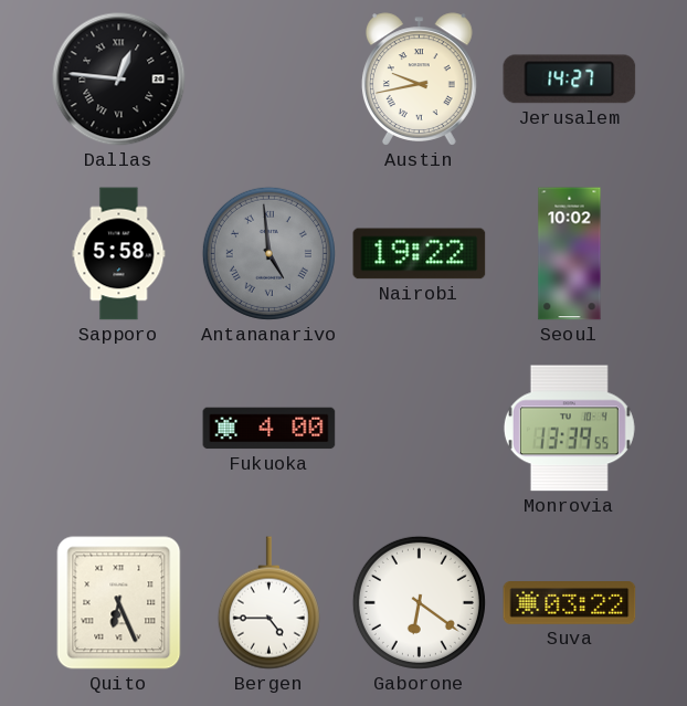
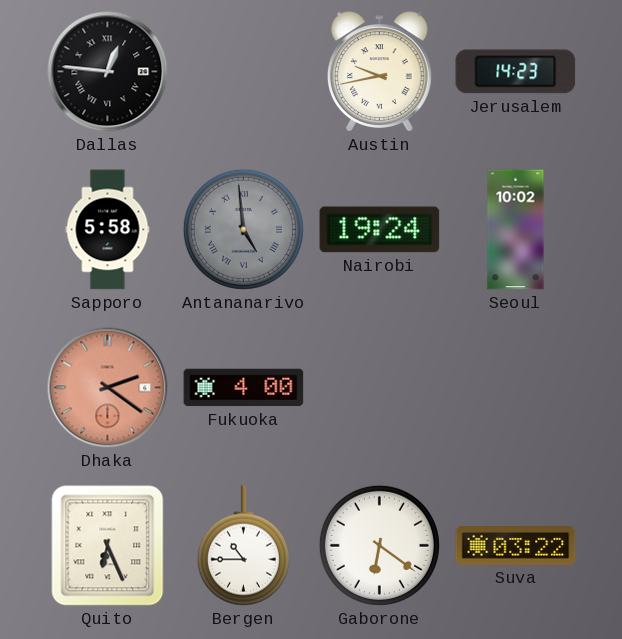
Jerusalem: 14:27 -> 14:23
Nairobi: 19:22 -> 19:24
Dhaka: none -> 2:21
Monrovia: 13:39 -> none
Bergen: 4:45 -> 10:45
